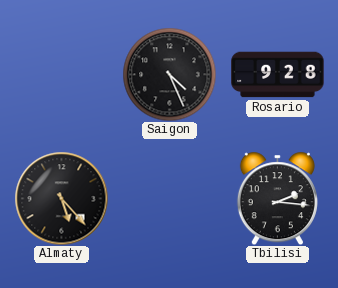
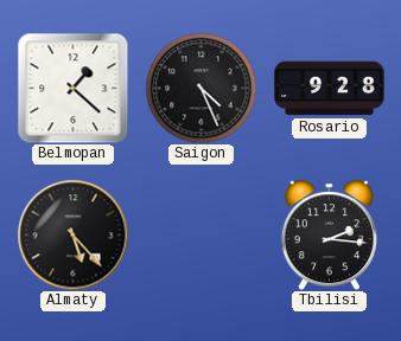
Belmopan: none -> 1:22
